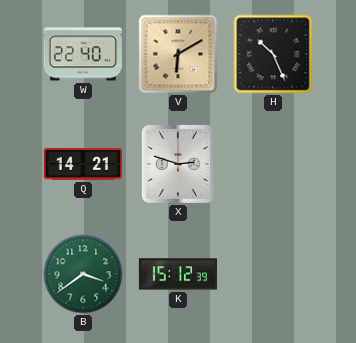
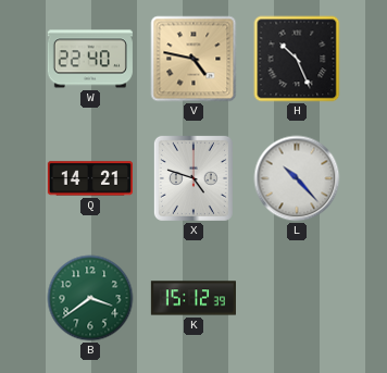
V: 6:10 -> 4:47
X: 2:48 -> 4:48
L: none -> 10:23
